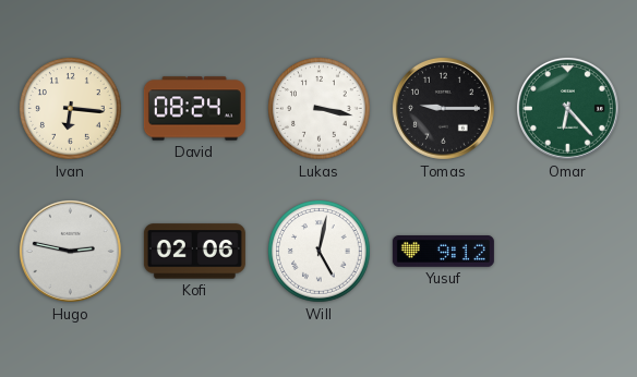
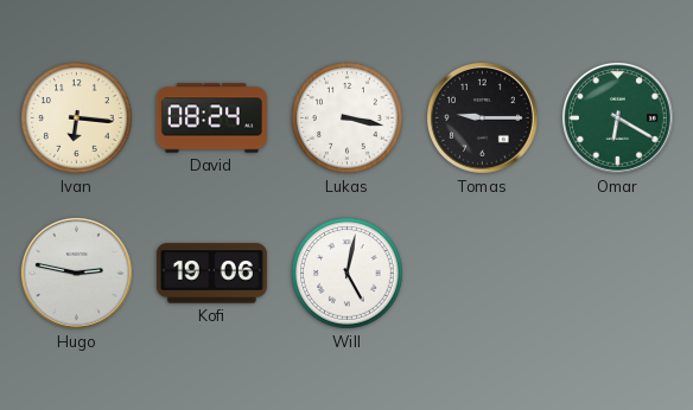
Omar: 6:23 -> 6:20
Kofi: 02:06 -> 19:06
Yusuf: 9:12 -> none
